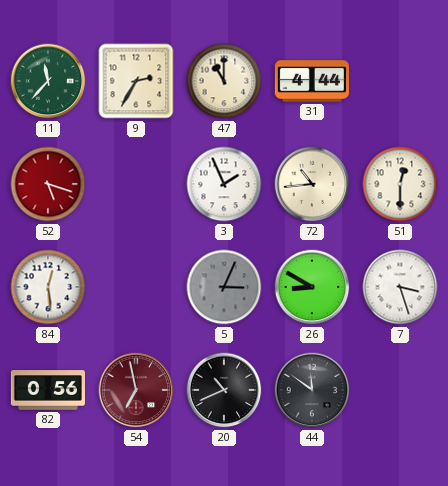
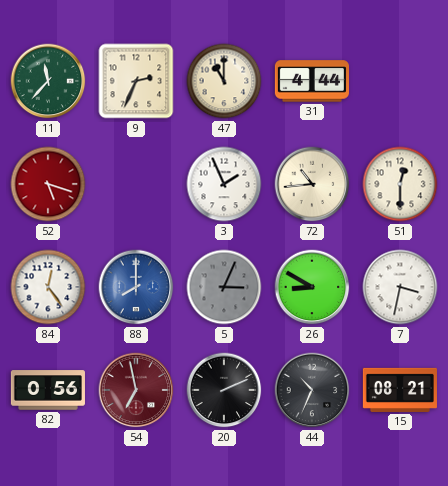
9: 2:35 -> 2:34
84: 12:29 -> 12:24
88: none -> 8:00
7: 3:27 -> 3:32
20: 10:41 -> 2:11
44: 11:51 -> 10:34
15: none -> 08:21
